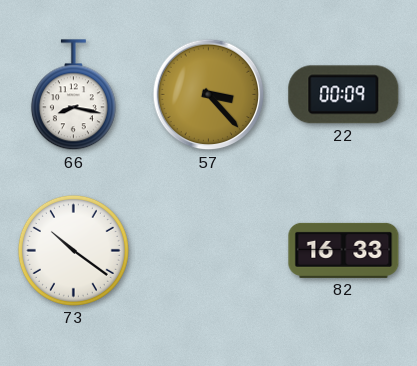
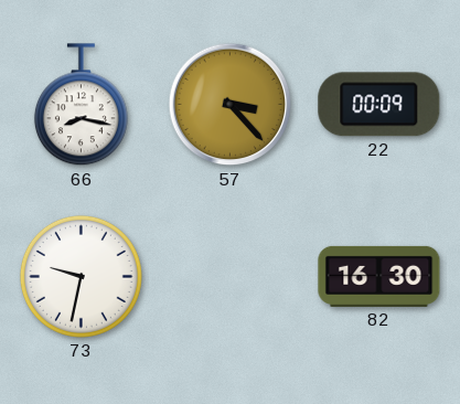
73: 10:21 -> 9:32
82: 16:33 -> 16:30
